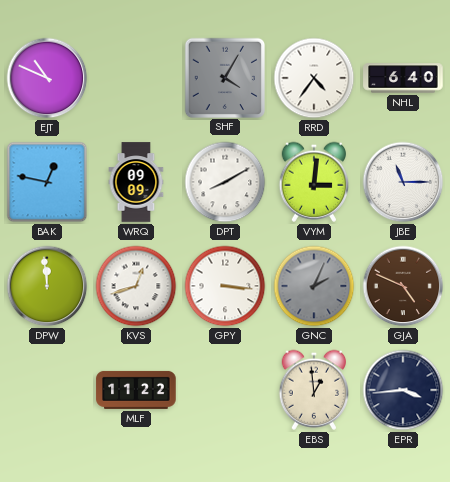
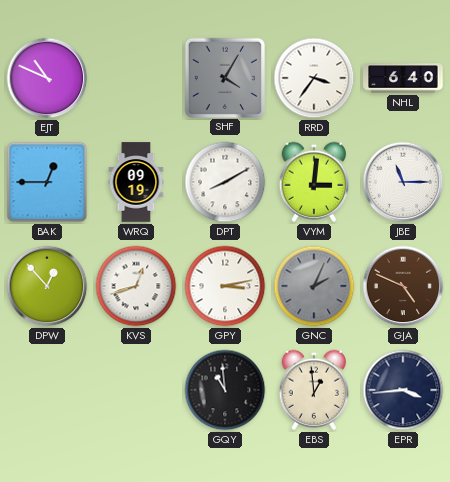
RRD: 4:36 -> 3:36
BAK: 12:47 -> 12:45
WRQ: 09:09 -> 09:19
DPW: 11:59 -> 12:53
GPY: 3:16 -> 3:13
MLF: 11:22 -> none
GQY: none -> 10:59
